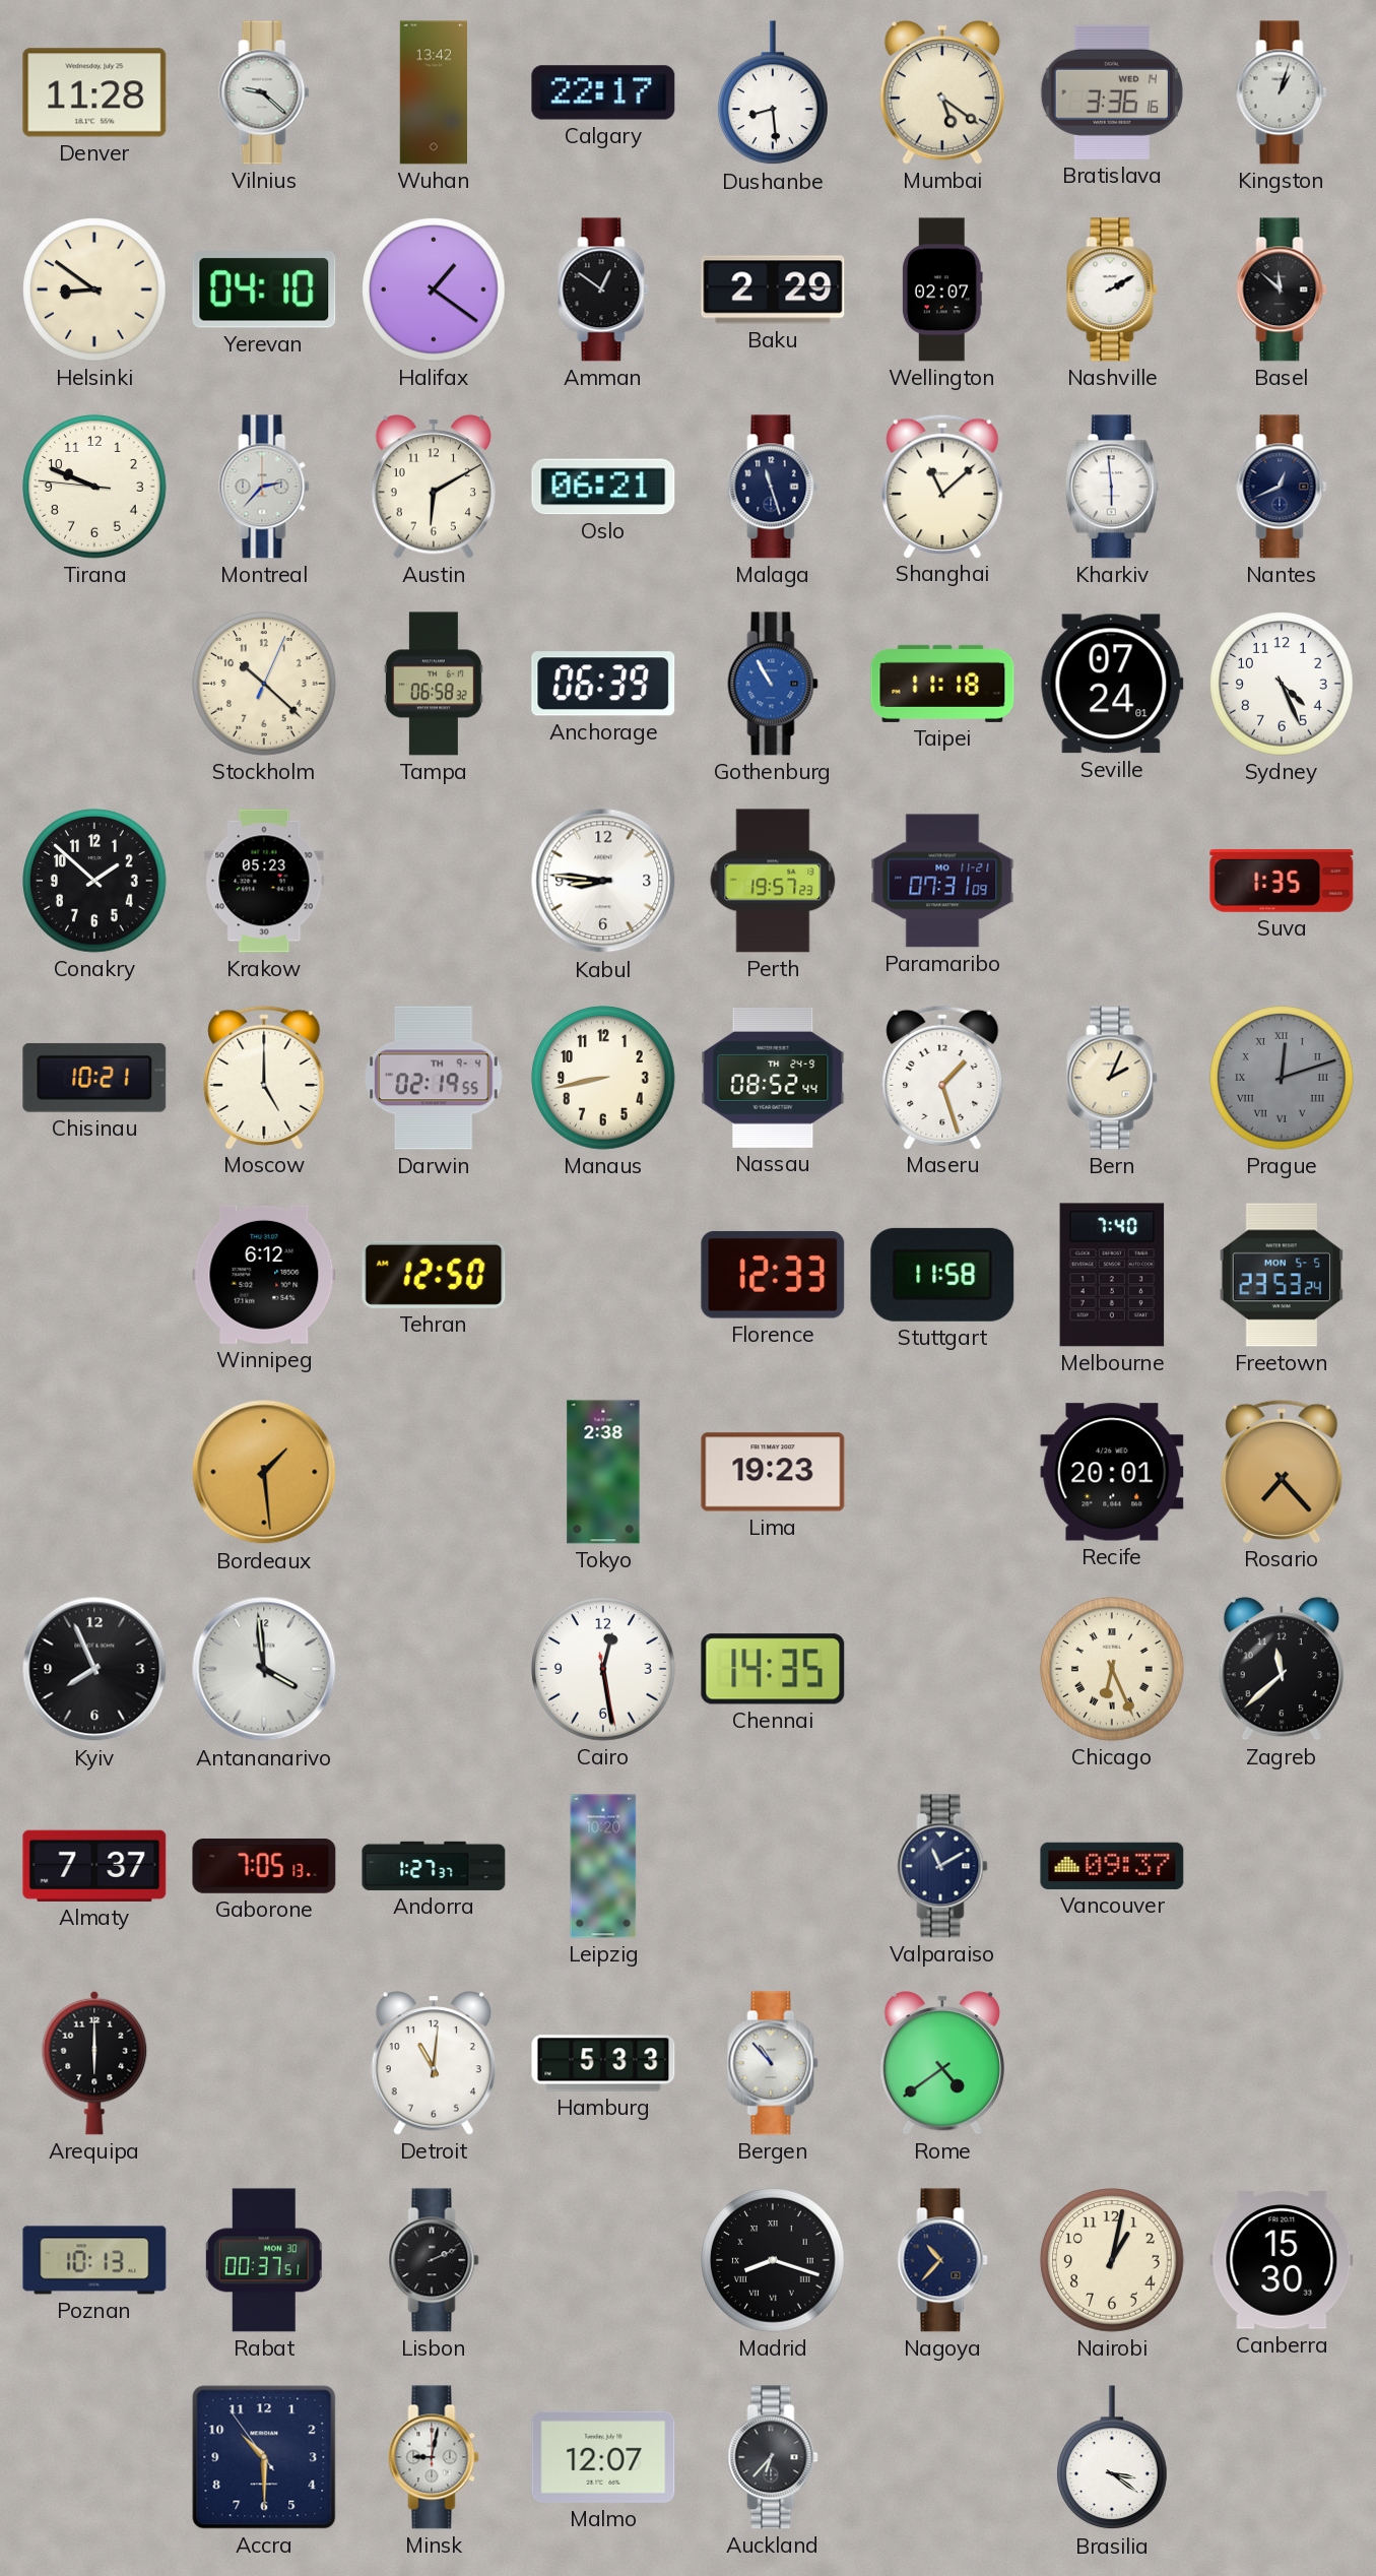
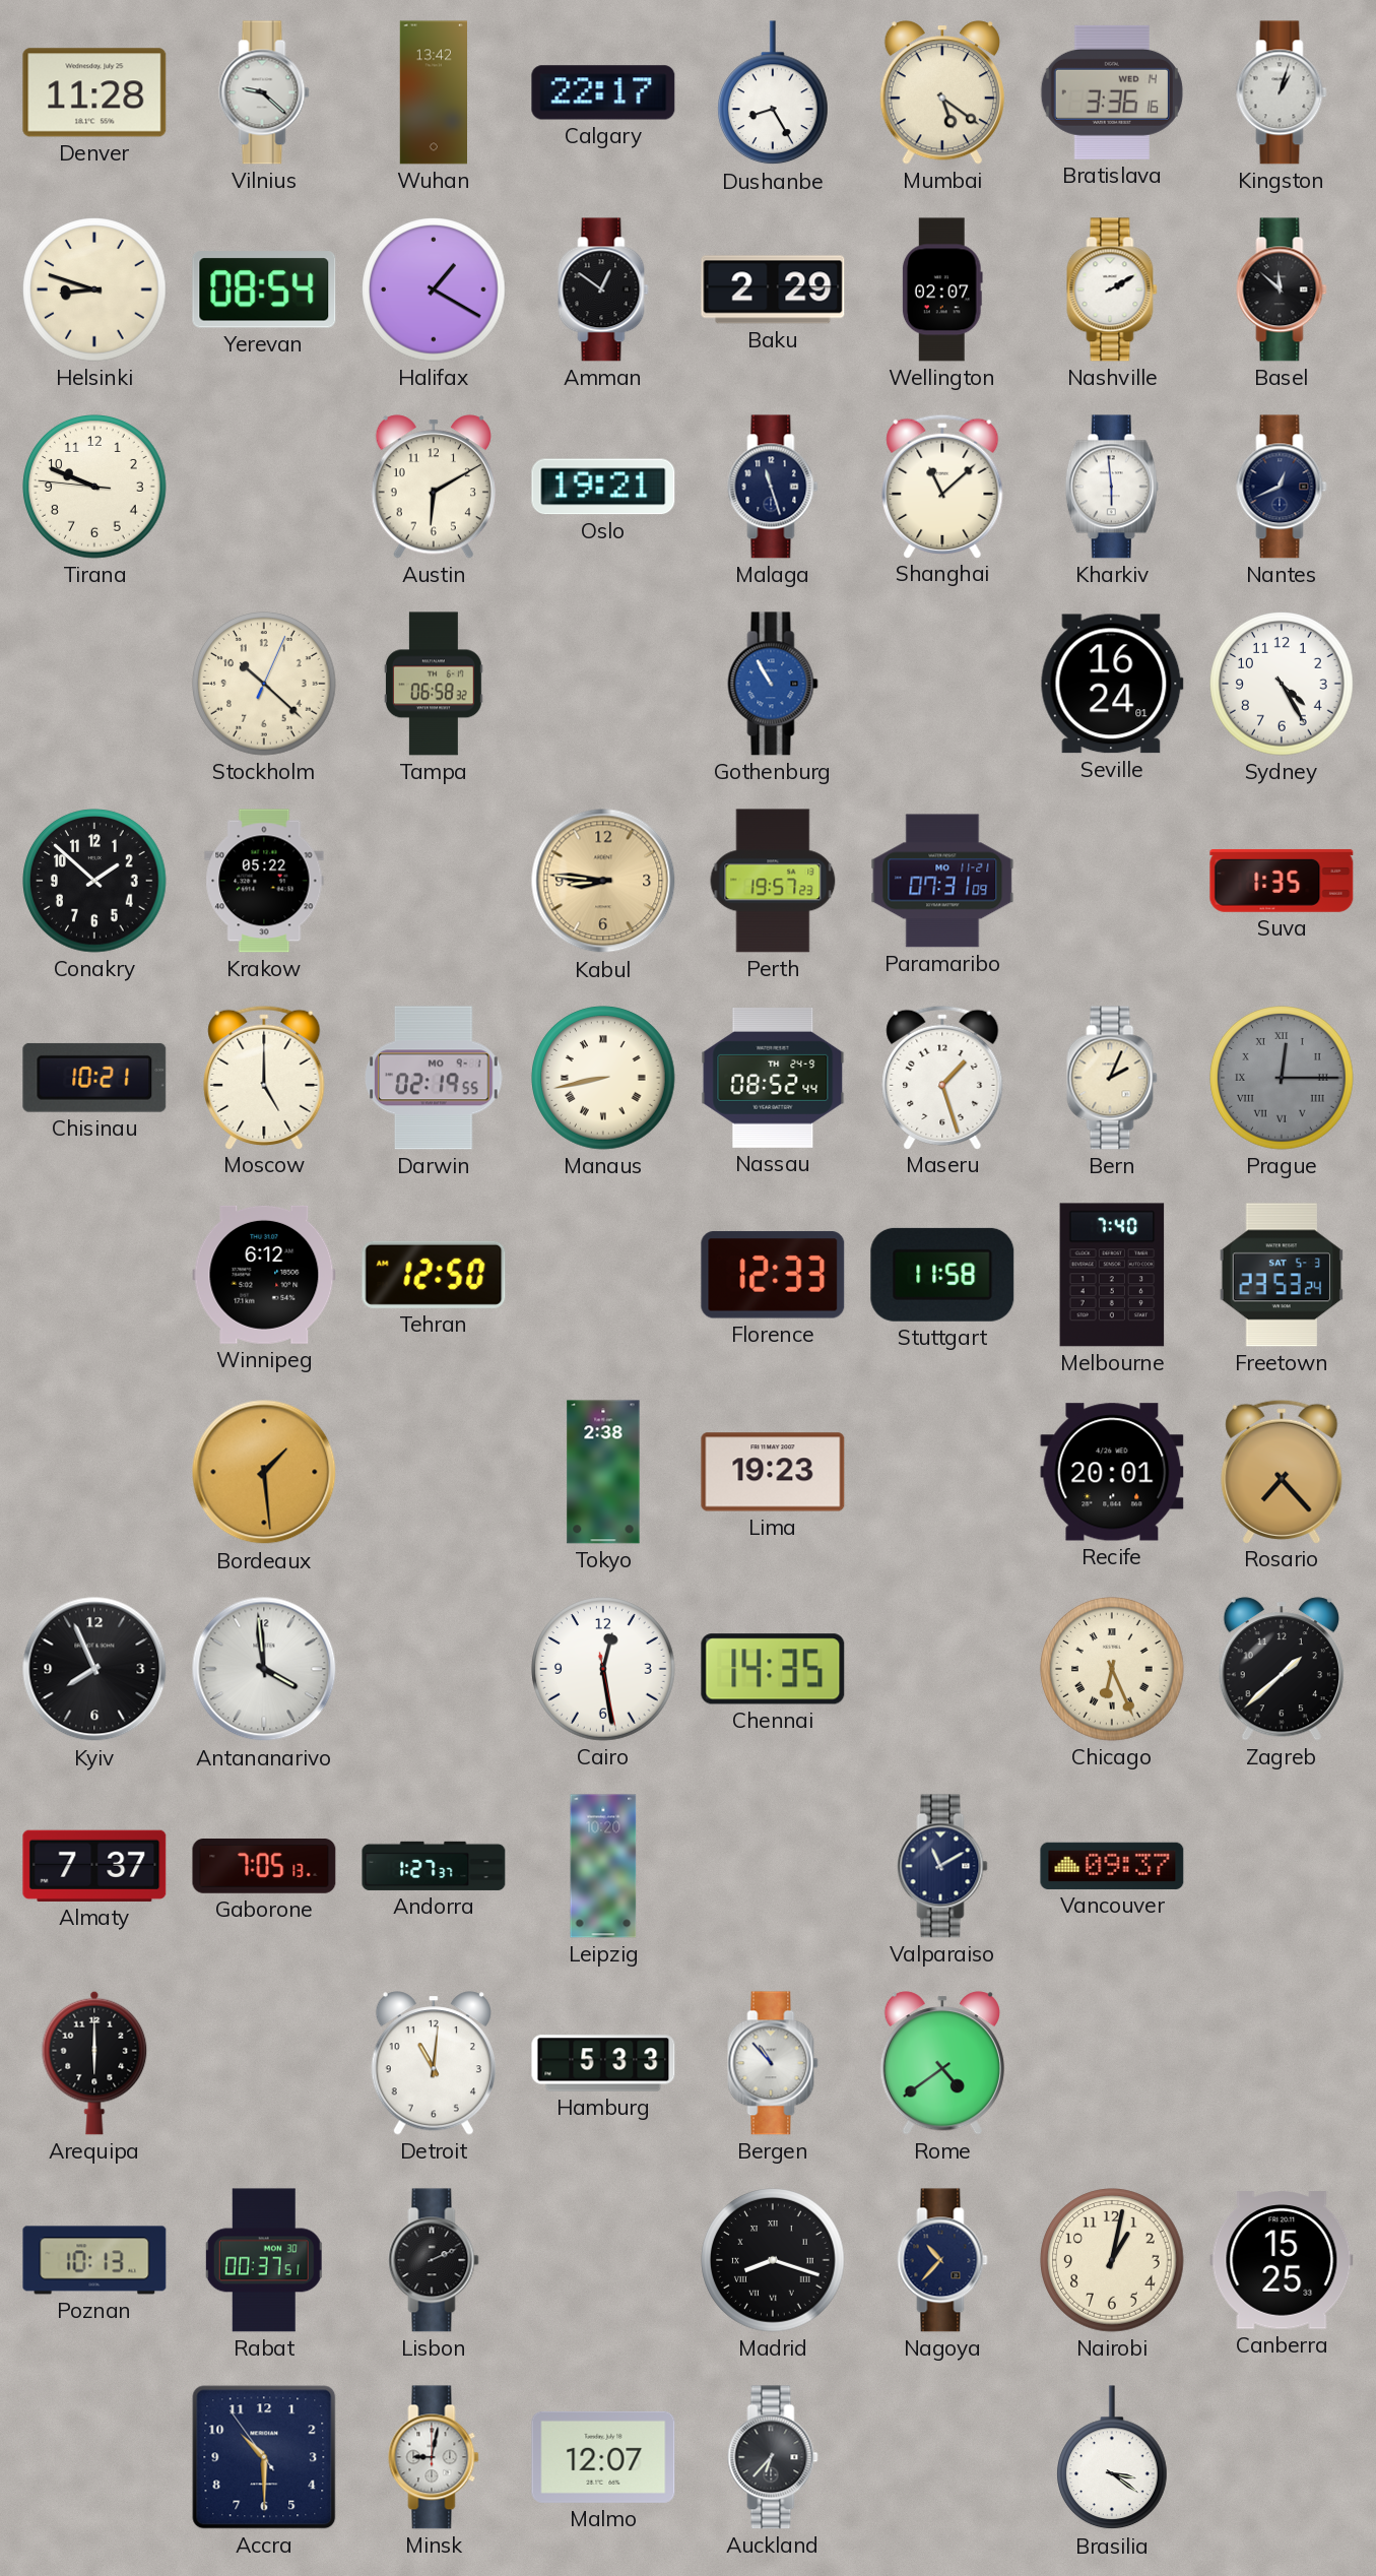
Dushanbe: 8:29 -> 8:25
Helsinki: 8:51 -> 8:48
Yerevan: 04:10 -> 08:54
Halifax: 1:21 -> 1:20
Montreal: 2:37 -> none
Oslo: 06:21 -> 19:21
Anchorage: 06:39 -> none
Taipei: 11:18 -> none
Seville: 07:24 -> 16:24
Sydney: 4:26 -> 4:25
Krakow: 05:23 -> 05:22
Kabul dial: white -> champagne
Darwin date: TH 9-4 -> MO 9-1
Manaus numerals: Arabic -> Roman
Prague: 12:12 -> 12:15
Freetown date: MON 5-5 -> SAT 5-3
Zagreb: 11:38 -> 1:38
Canberra: 15:30 -> 15:25
